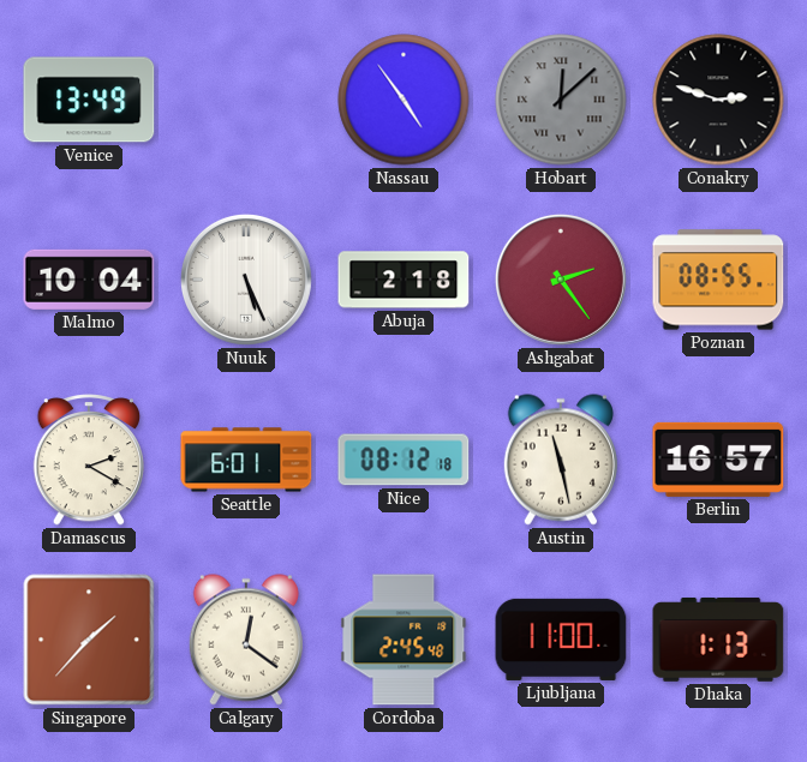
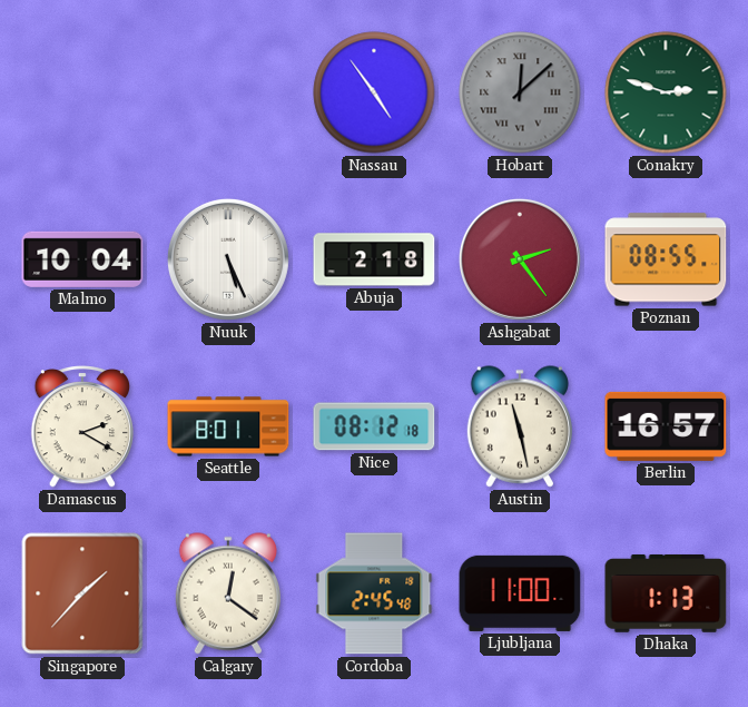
Venice: 13:49 -> none
Conakry dial: black -> green
Seattle: 6:01 -> 8:01
